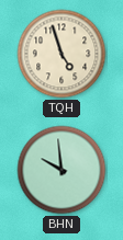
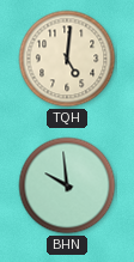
TQH: 4:57 -> 5:01
